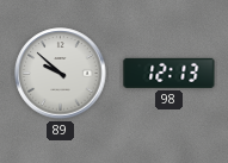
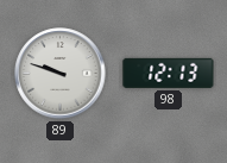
89: 9:52 -> 9:48
